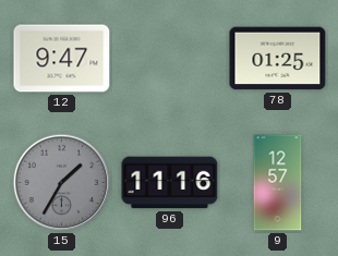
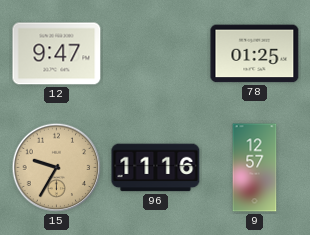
15: 1:35 -> 9:35
15 dial: grey -> champagne
